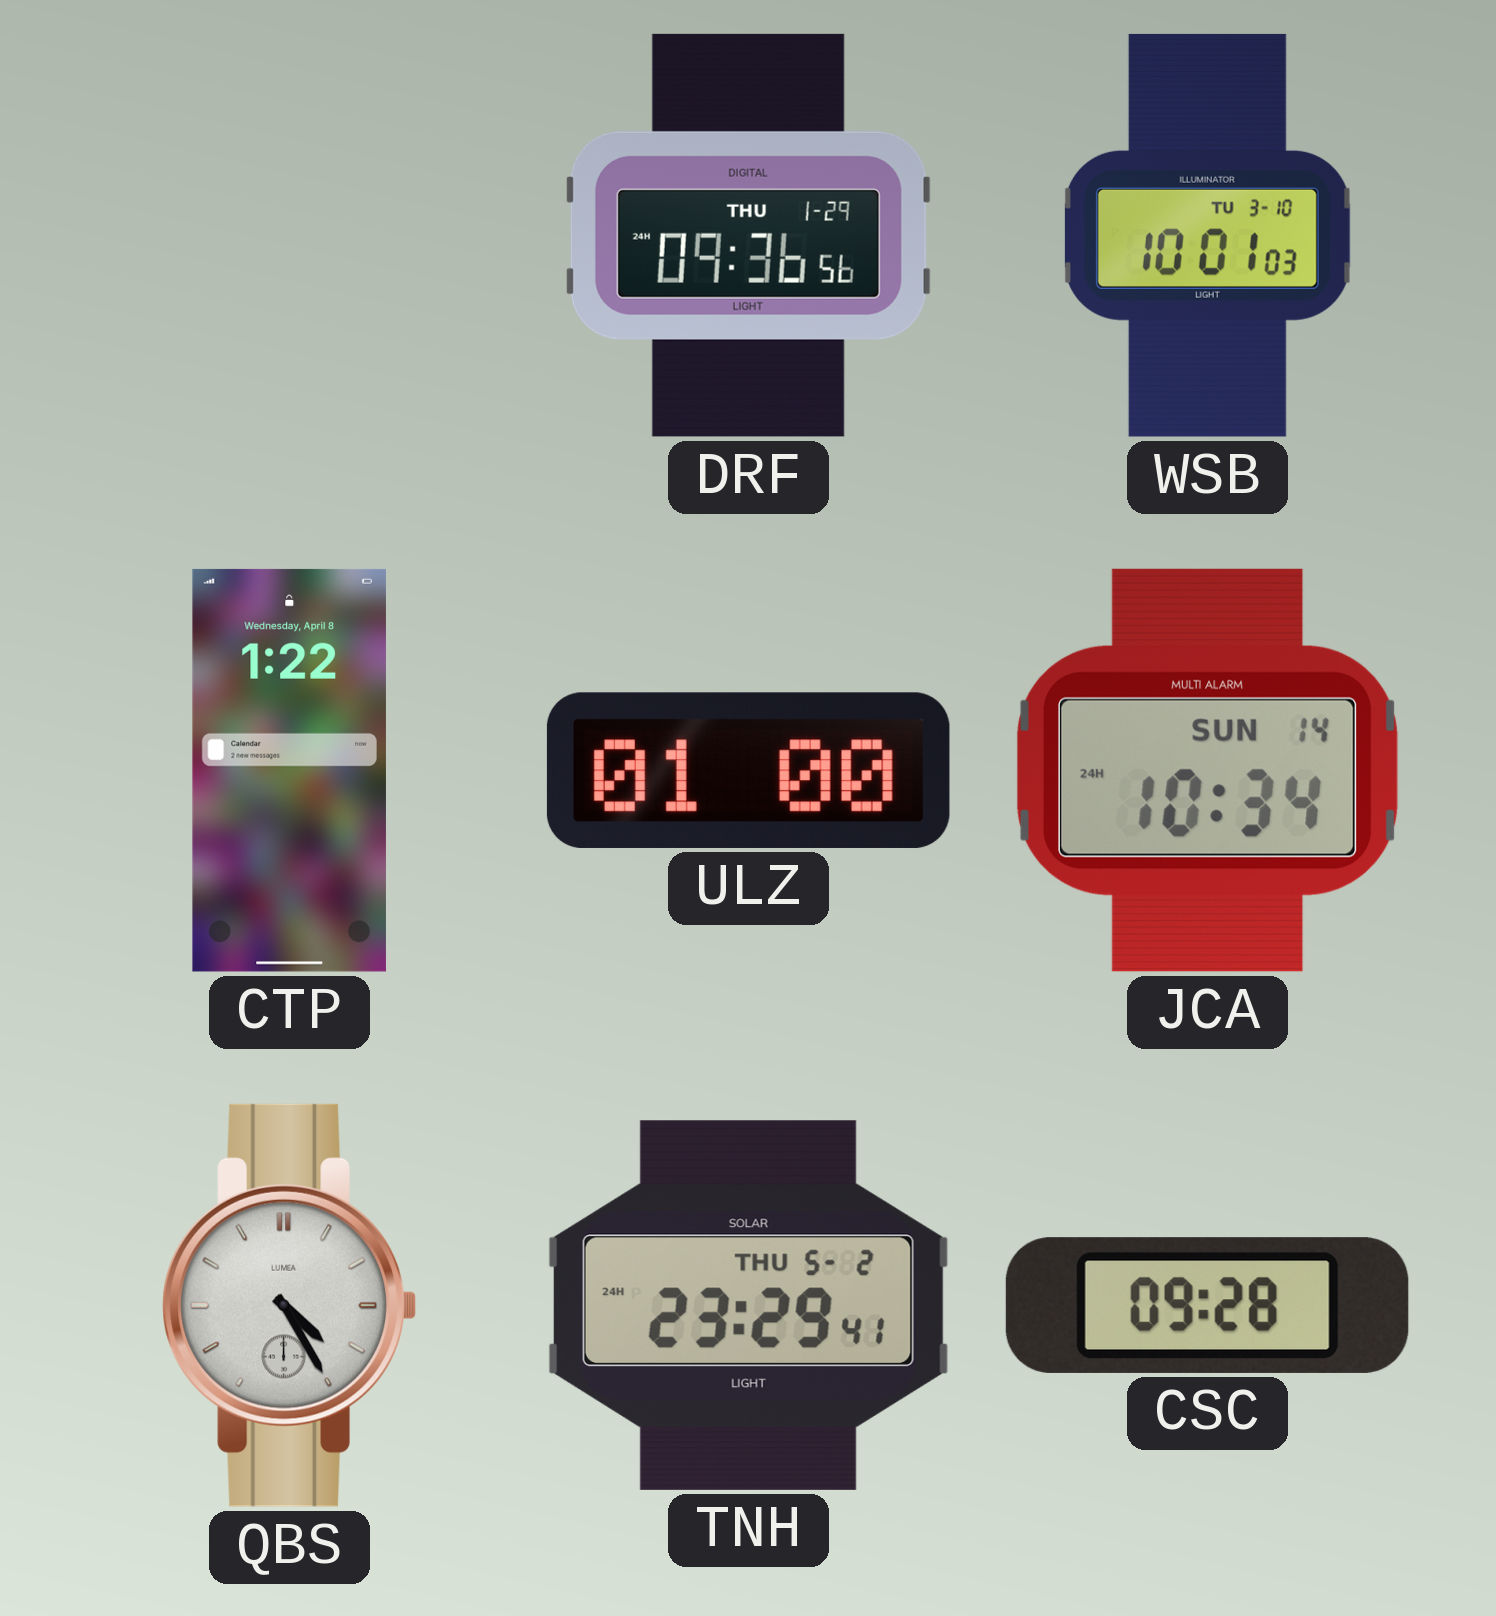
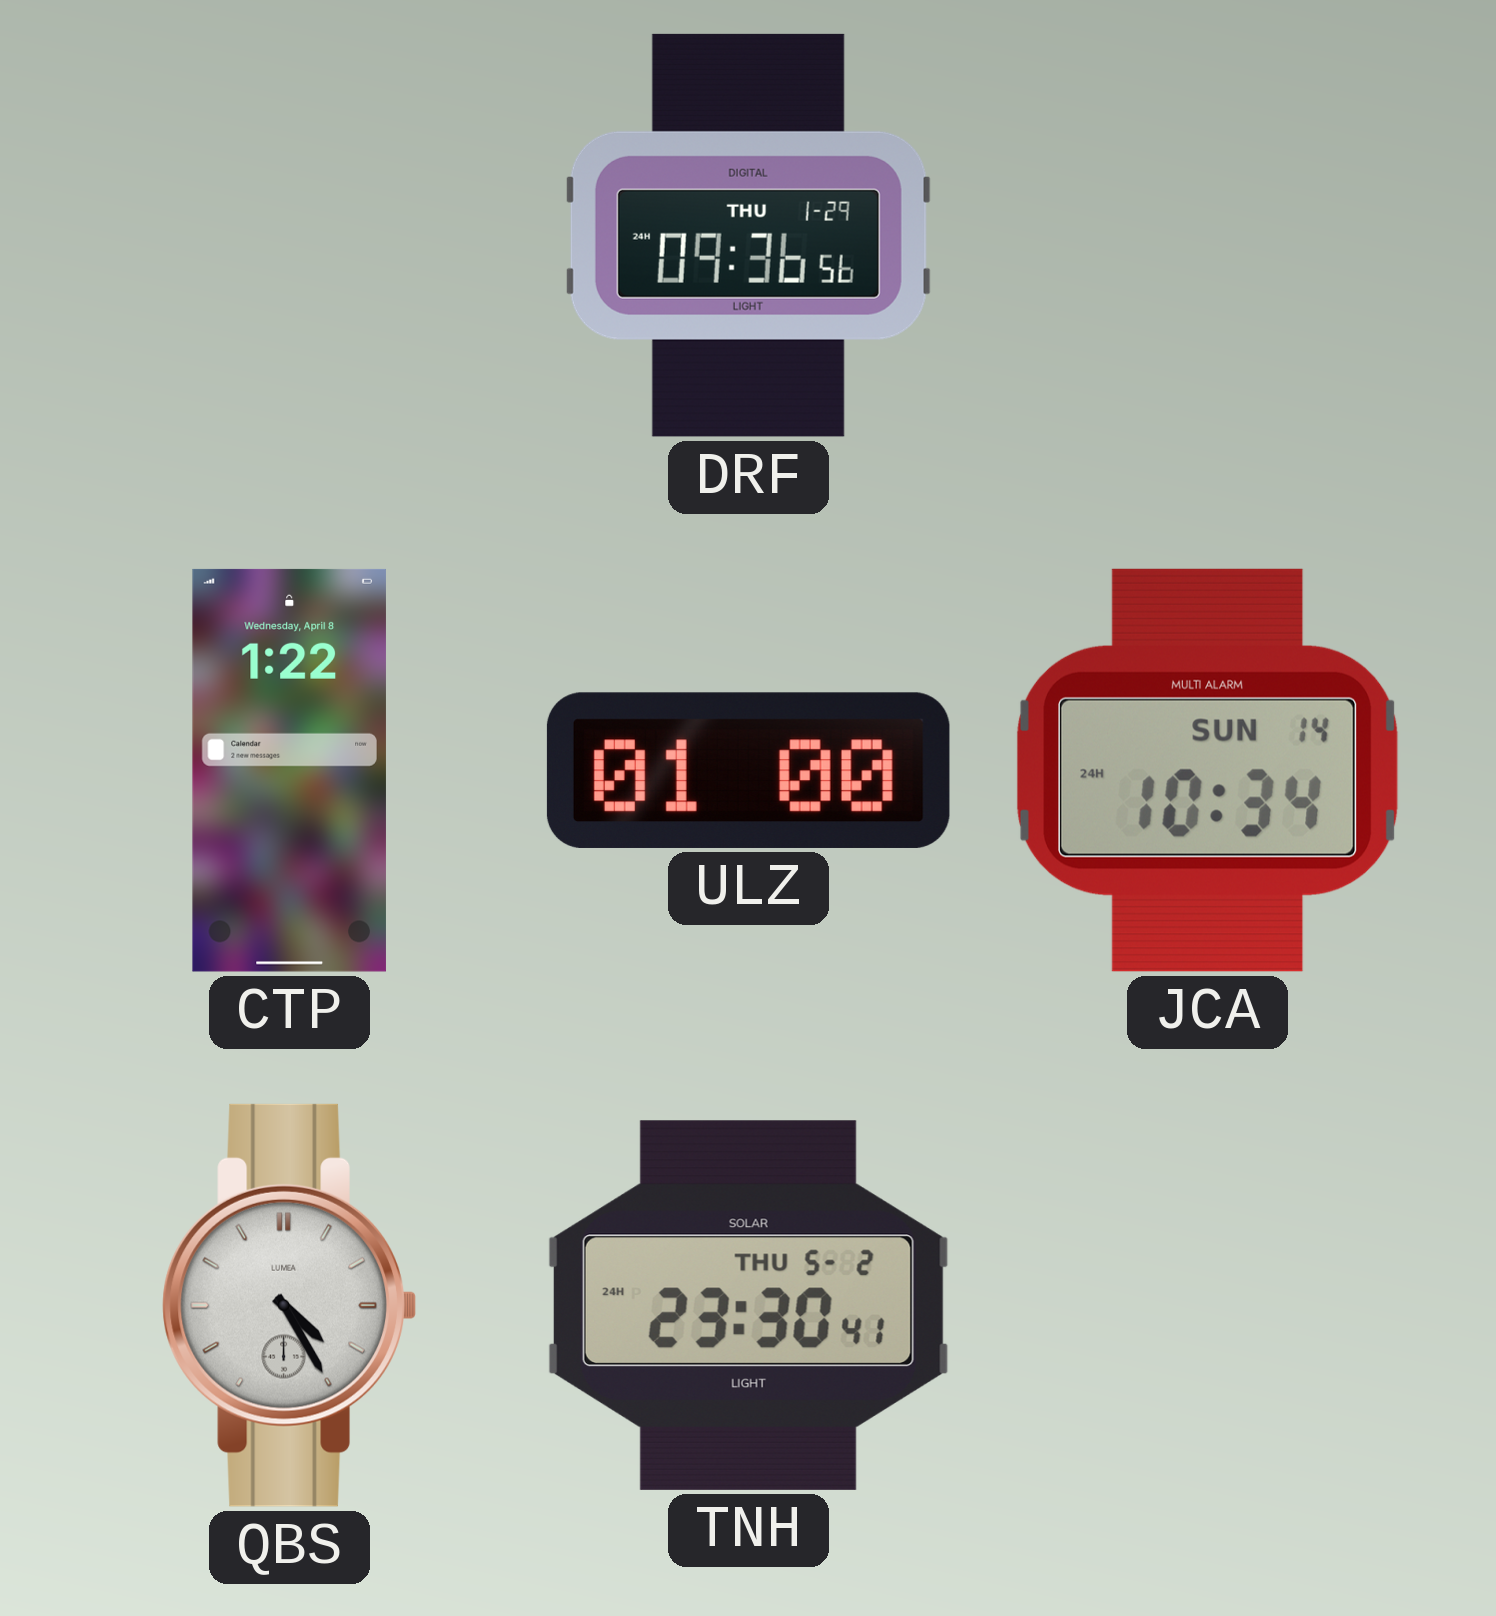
WSB: 10:01 -> none
TNH: 23:29 -> 23:30
CSC: 09:28 -> none
